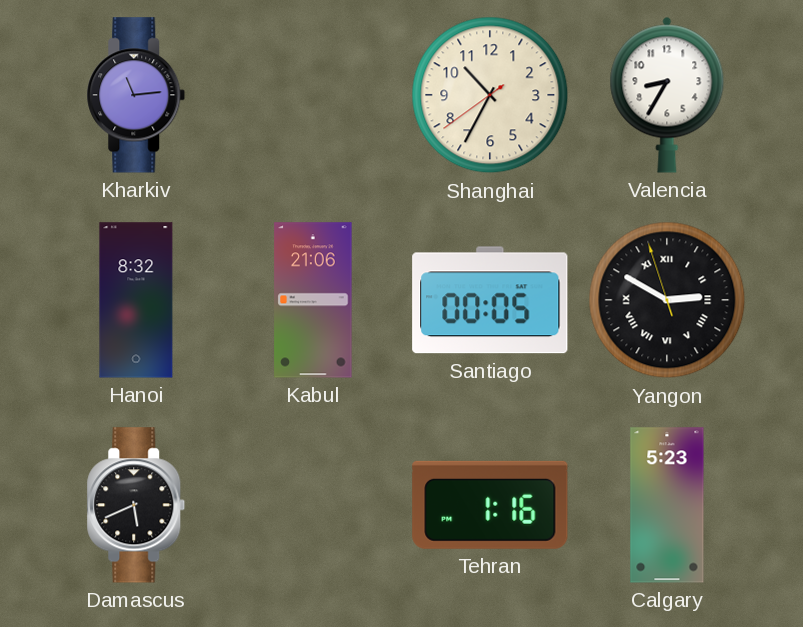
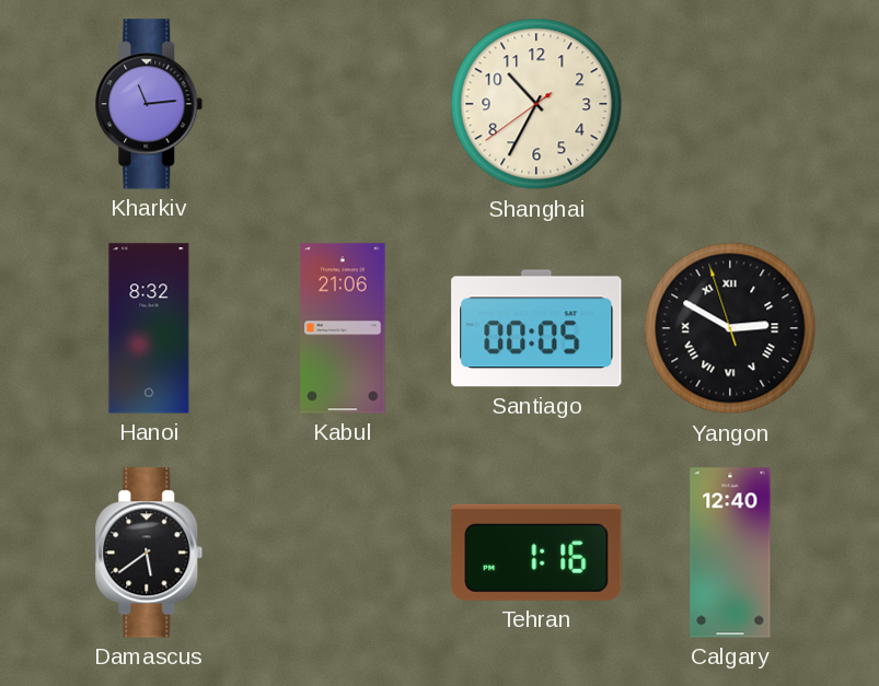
Valencia: 8:35 -> none
Damascus: 5:41 -> 5:39
Calgary: 5:23 -> 12:40
